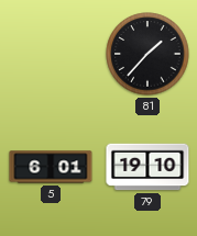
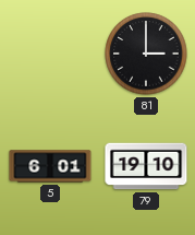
81: 1:37 -> 3:00
